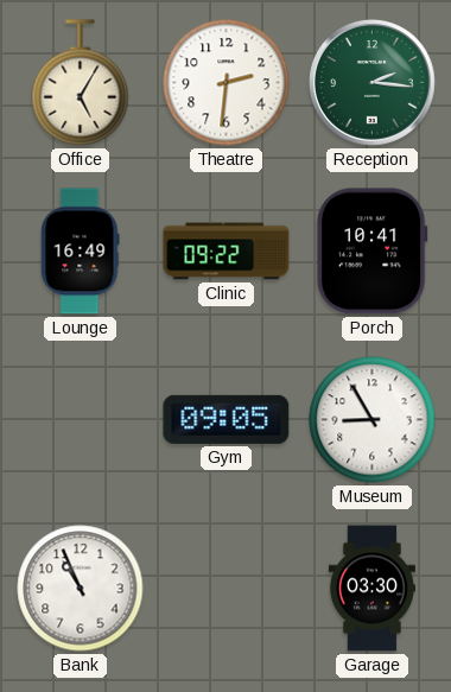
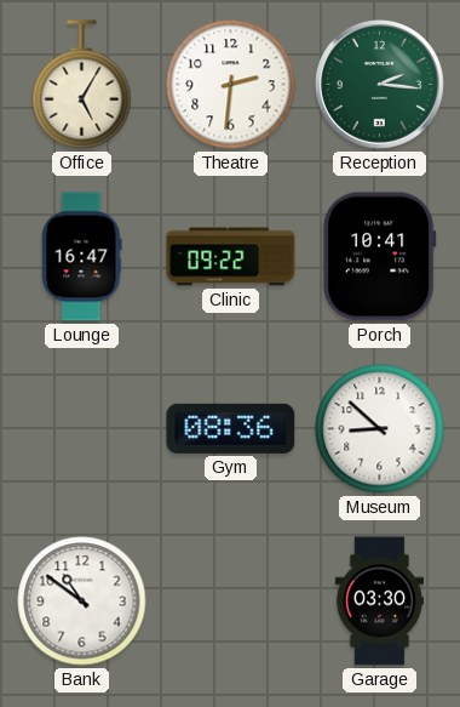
Lounge: 16:49 -> 16:47
Gym: 09:05 -> 08:36
Museum: 8:55 -> 8:52
Bank: 10:56 -> 10:51
